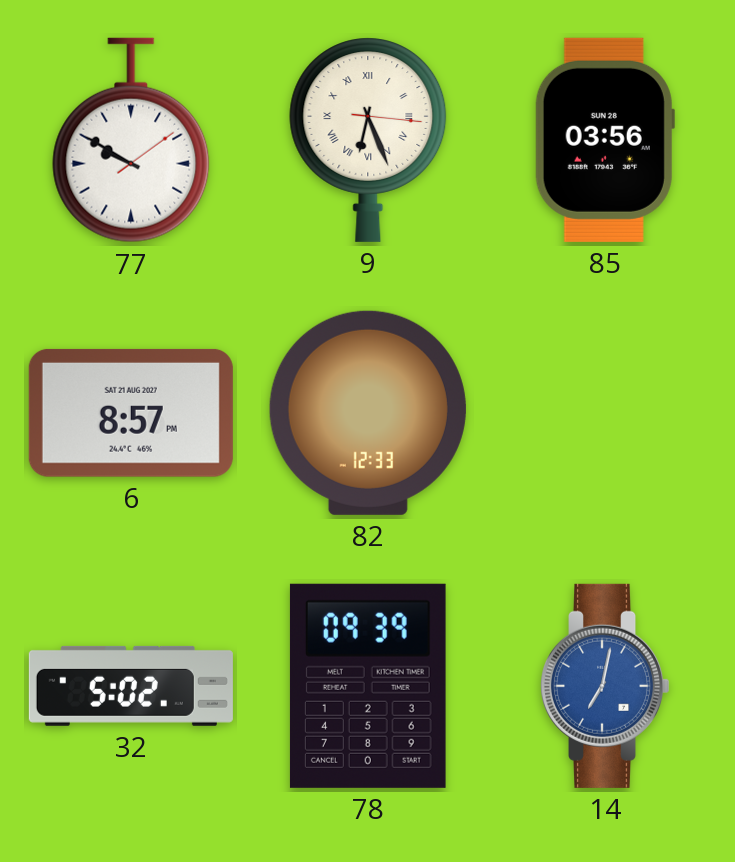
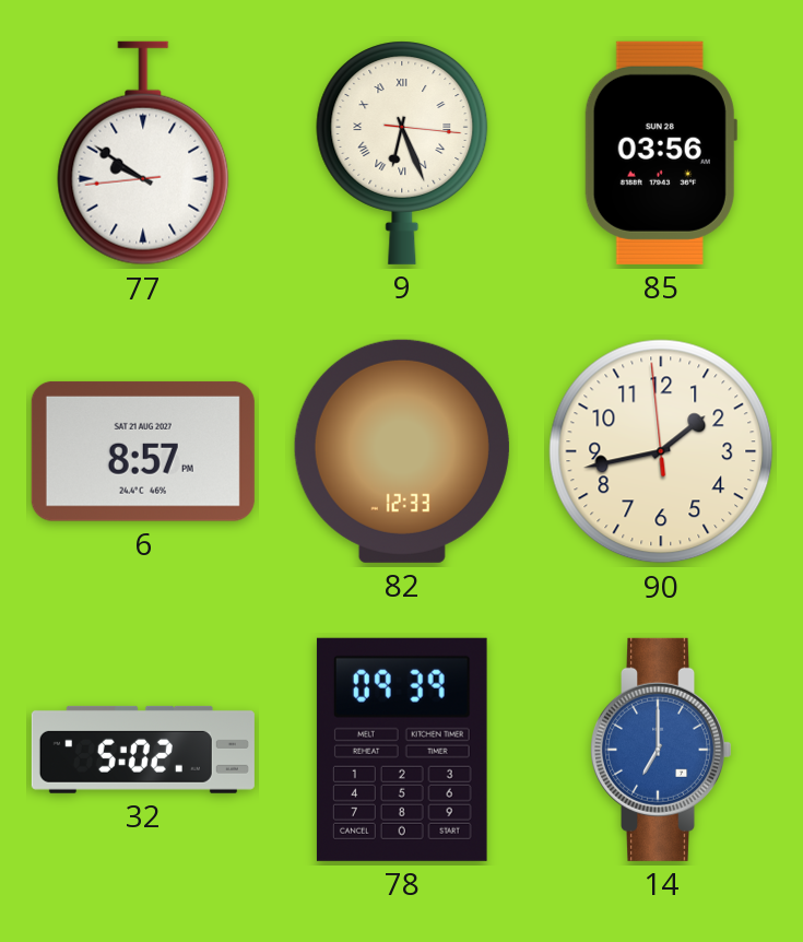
77: 9:50:09 -> 9:50:44
90: none -> 1:42
14: 7:02 -> 7:00
